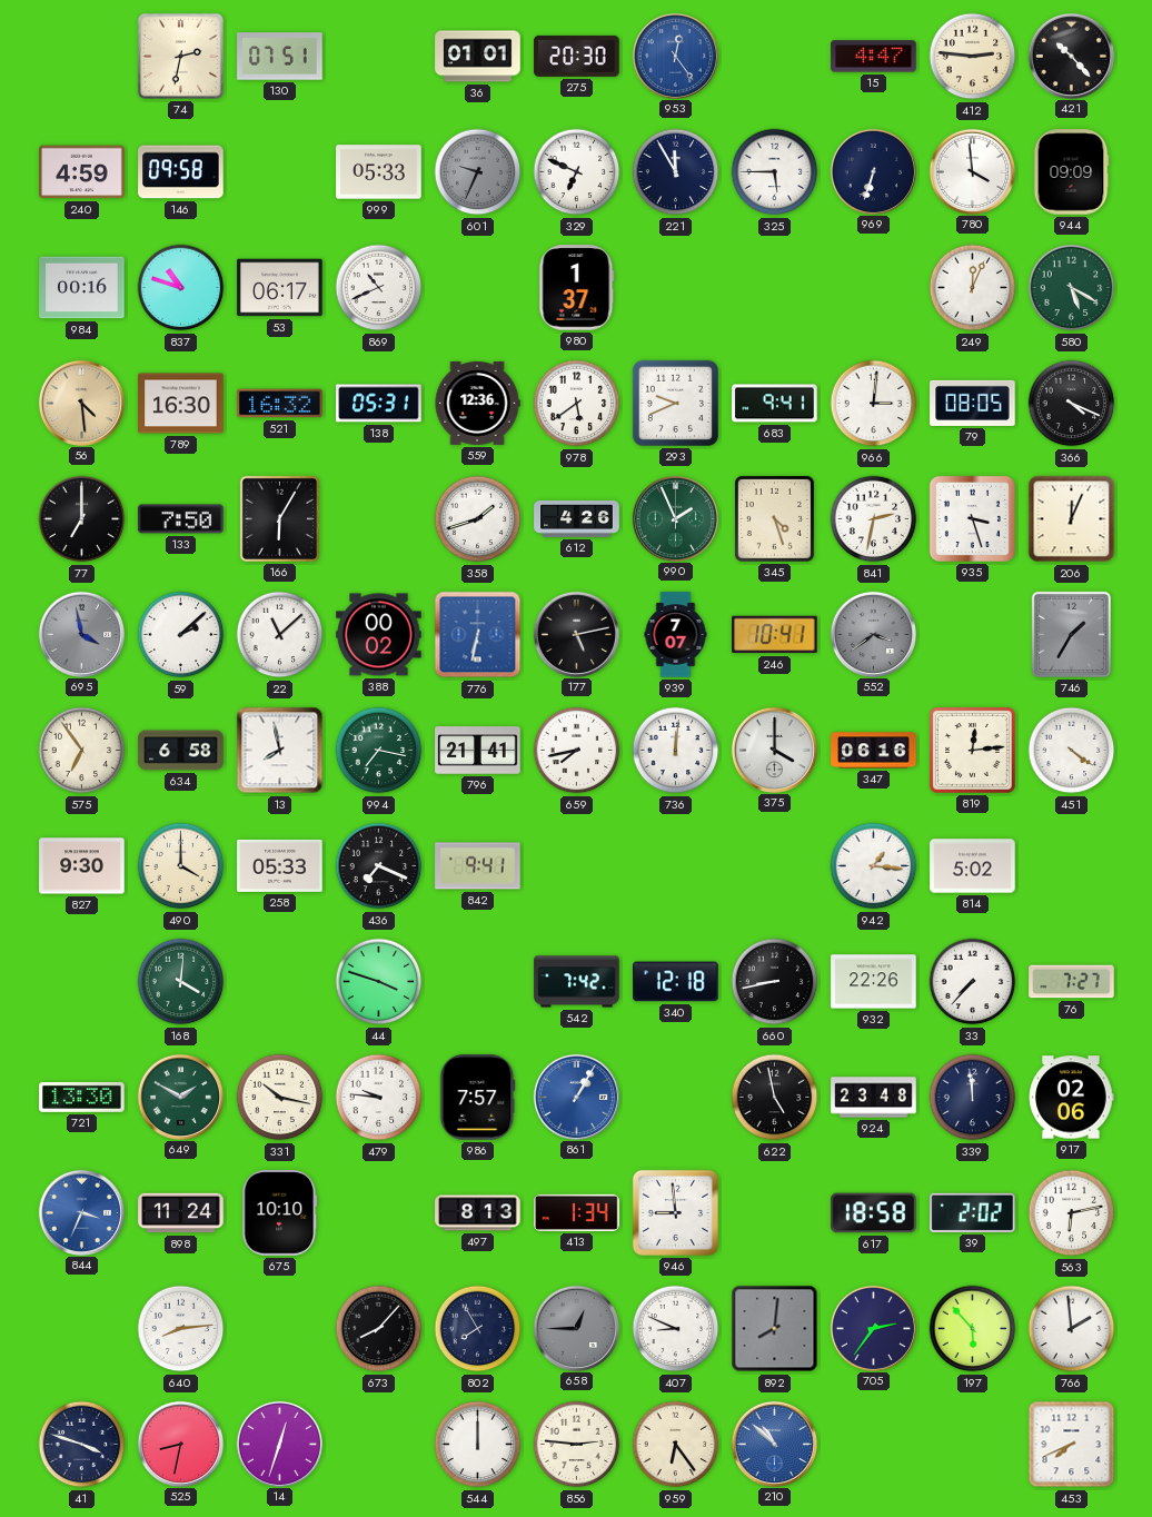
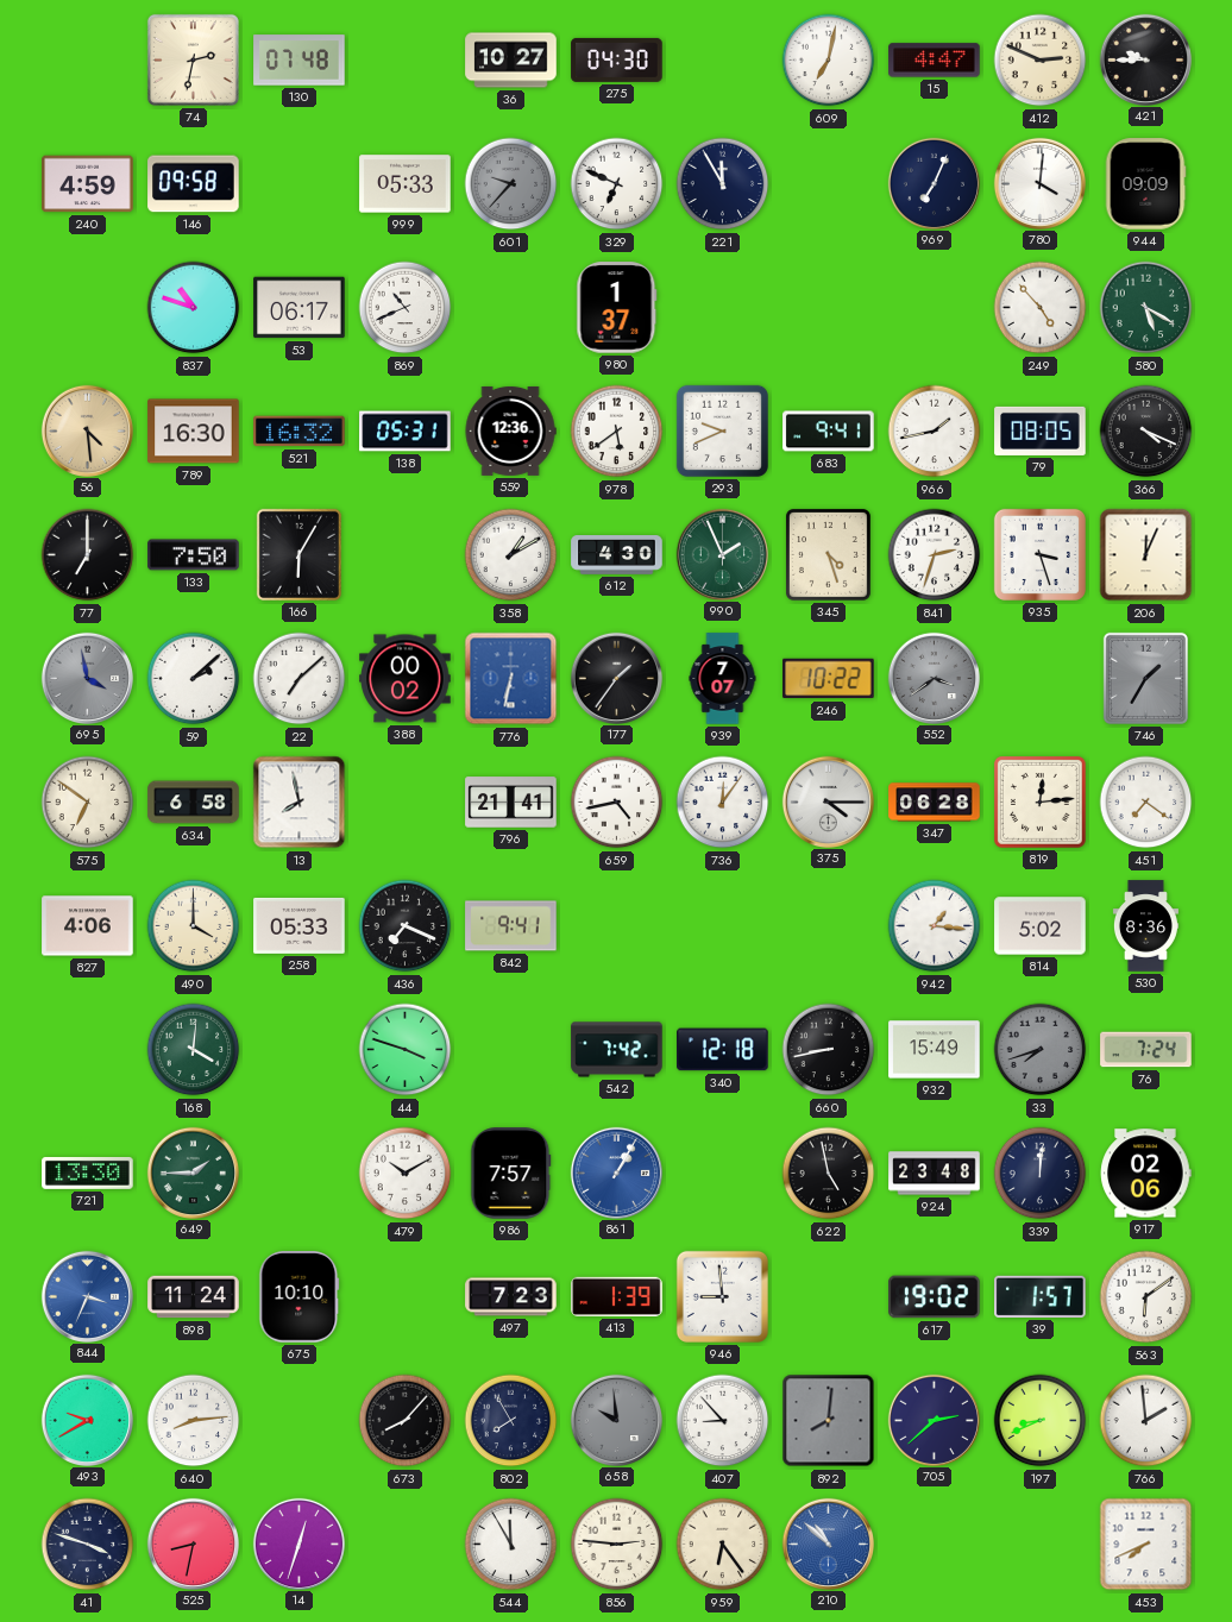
130: 07:51 -> 07:48
36: 01:01 -> 10:27
275: 20:30 -> 04:30
953: 12:24 -> none
609: none -> 7:02
412: 2:46 -> 2:49
421: 10:23 -> 9:45
601: 9:34 -> 9:37
325: 5:45 -> none
969: 6:33 -> 7:04
780: 3:59 -> 4:01
984: 00:16 -> none
249: 12:04 -> 4:53
966: 3:01 -> 1:43
358: 1:42 -> 1:10
612: 4:26 -> 4:30
841: 2:32 -> 2:33
22: 11:08 -> 7:08
177: 5:13 -> 1:36
246: 10:41 -> 10:22
575: 6:54 -> 6:51
994: 7:17 -> none
659: 7:43 -> 4:43
736: 12:01 -> 12:06
375: 4:00 -> 4:15
347: 06:16 -> 06:28
451: 4:21 -> 7:21
827: 9:30 -> 4:06
530: none -> 8:36
932: 22:26 -> 15:49
33: 7:37 -> 7:42
33 dial: white -> grey
76: 7:27 -> 7:24
649: 1:50 -> 1:45
331: 10:17 -> none
479: 9:46 -> 10:10
339: 11:59 -> 12:01
497: 8:13 -> 7:23
413: 1:34 -> 1:39
617: 18:58 -> 19:02
39: 2:02 -> 1:57
563: 6:13 -> 6:09
493: none -> 9:40
658: 12:45 -> 9:59
407: 8:49 -> 8:53
705: 2:36 -> 2:38
197: 5:53 -> 8:41
544: 12:00 -> 11:55
